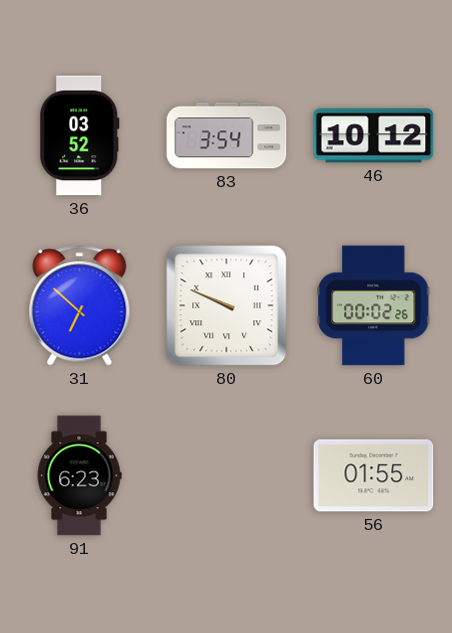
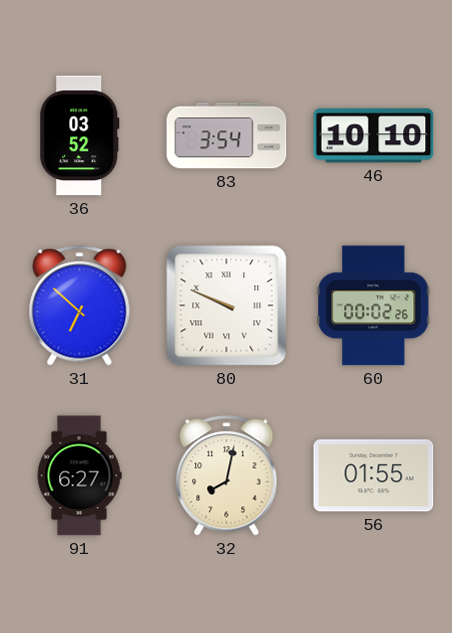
46: 10:12 -> 10:10
91: 6:23 -> 6:27
32: none -> 8:02
